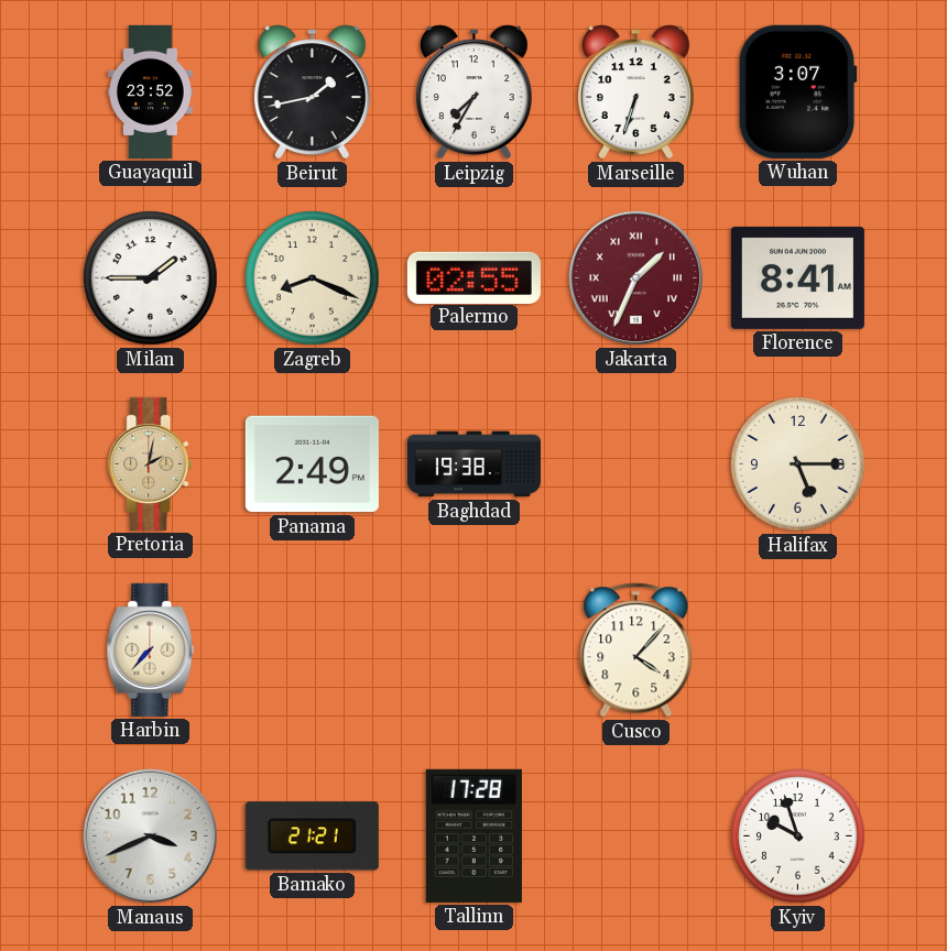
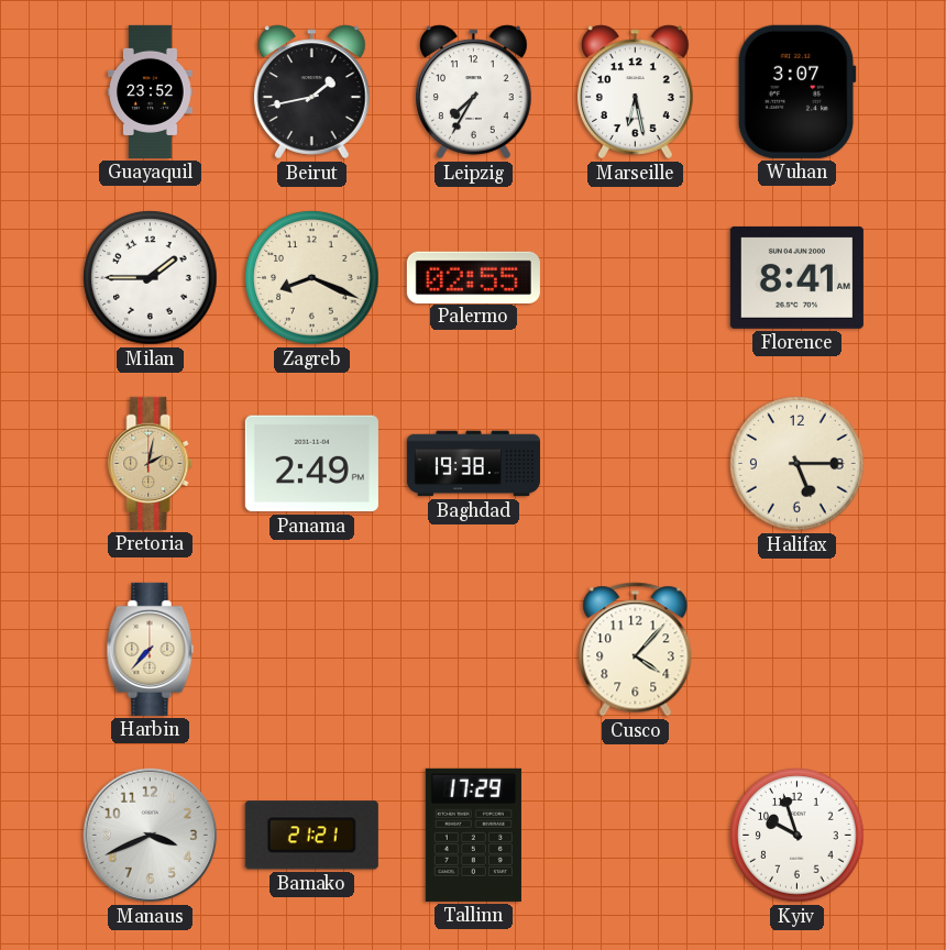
Marseille: 6:33 -> 6:28
Jakarta: 1:34 -> none
Tallinn: 17:28 -> 17:29
